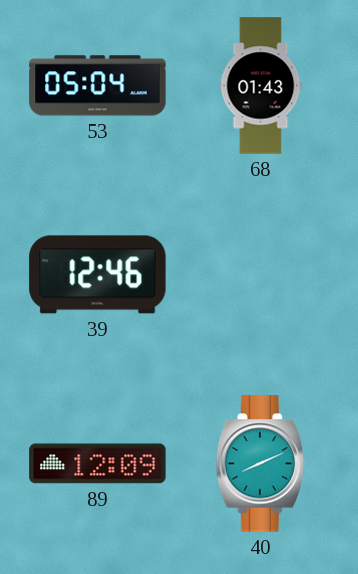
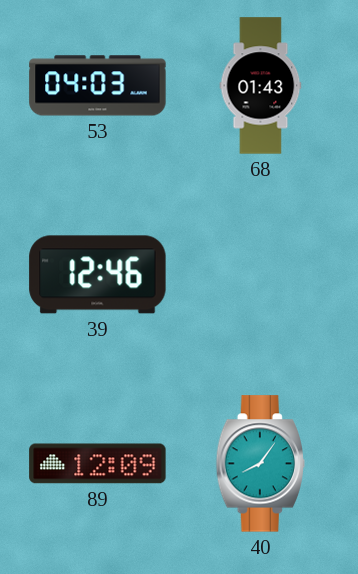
53: 05:04 -> 04:03
40: 8:11 -> 8:06
